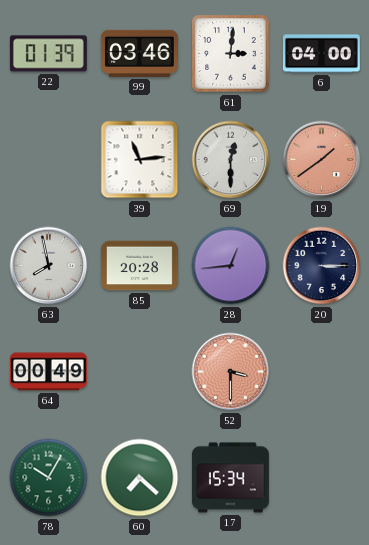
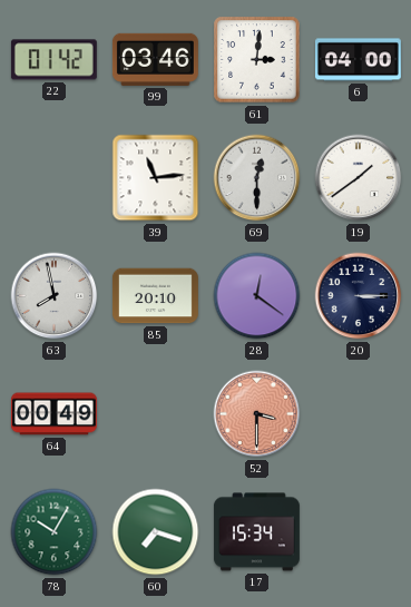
22: 01:39 -> 01:42
19 dial: salmon -> white
85: 20:28 -> 20:10
28: 12:44 -> 12:21
60: 7:22 -> 7:18
